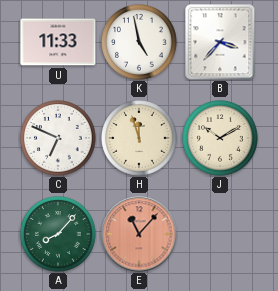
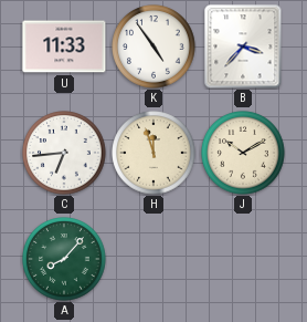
K: 4:58 -> 4:54
C: 6:49 -> 6:44
E: 11:07 -> none
